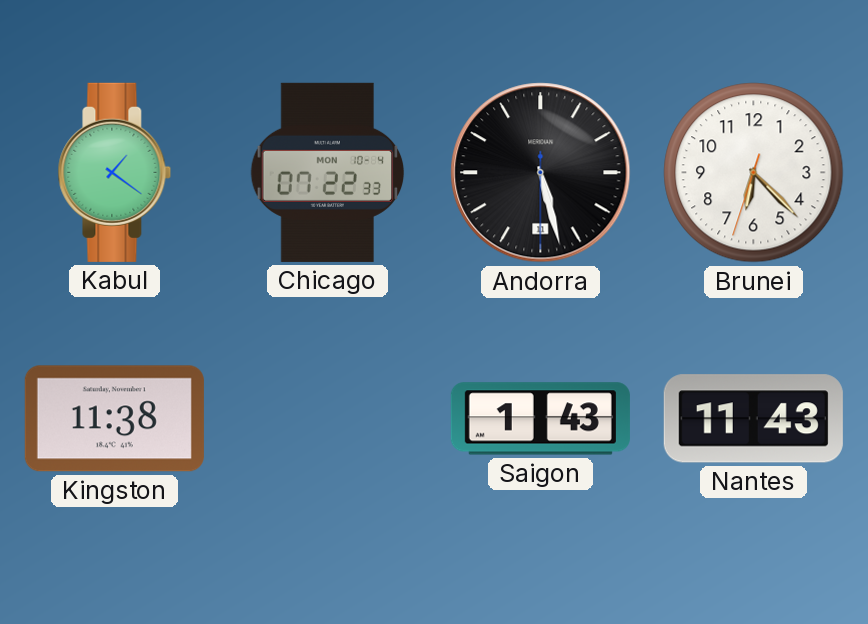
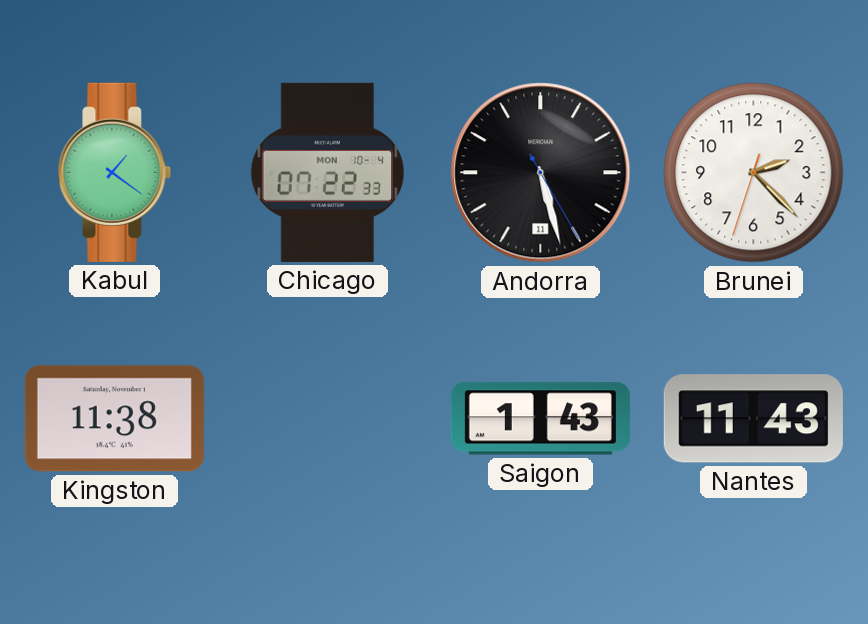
Andorra: 5:27:30 -> 5:27:25
Brunei: 6:22 -> 2:22
